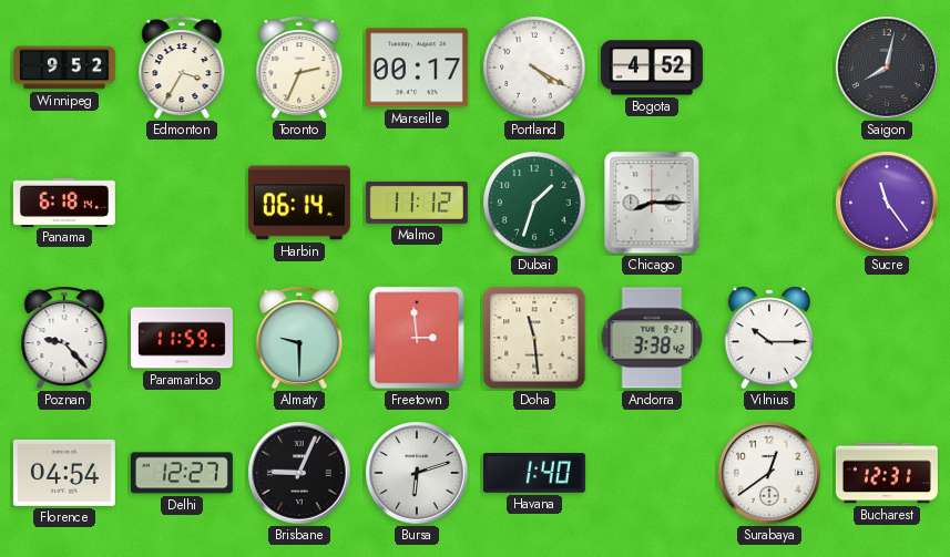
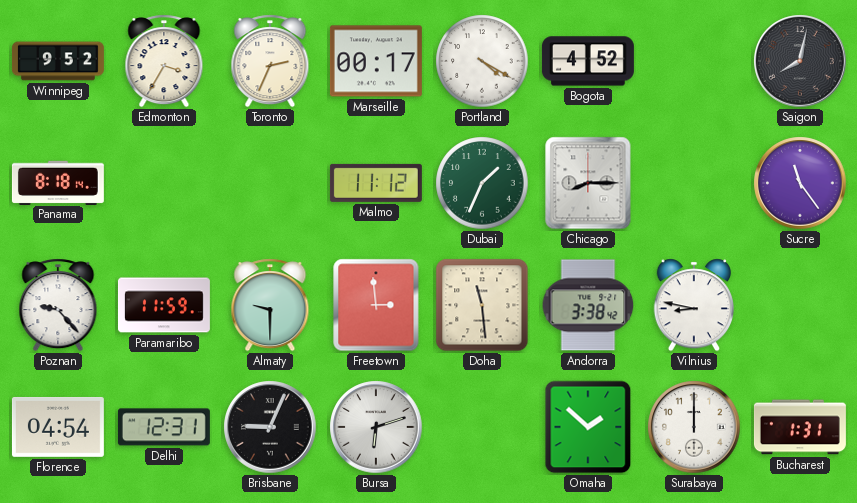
Panama: 6:18 -> 8:18
Harbin: 06:14 -> none
Dubai: 1:33 -> 1:34
Vilnius: 10:15 -> 8:47
Delhi: 12:27 -> 12:31
Havana: 1:40 -> none
Omaha: none -> 1:52
Surabaya: 12:39 -> 12:00
Bucharest: 12:31 -> 1:31
